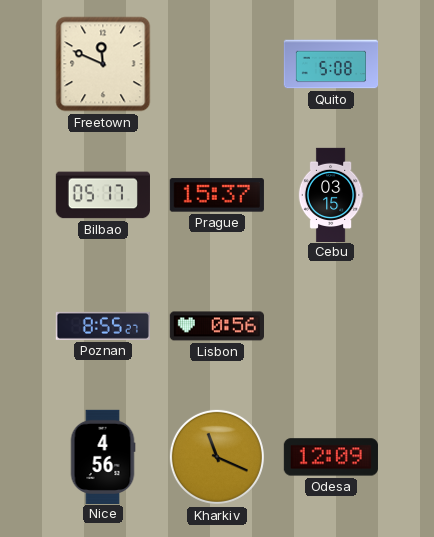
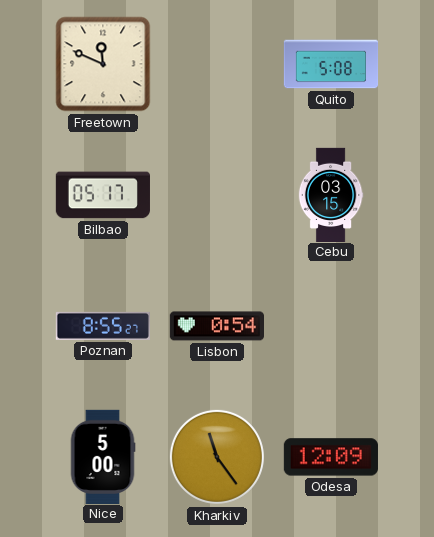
Prague: 15:37 -> none
Lisbon: 0:56 -> 0:54
Nice: 4:56 -> 5:00
Kharkiv: 11:19 -> 11:24
